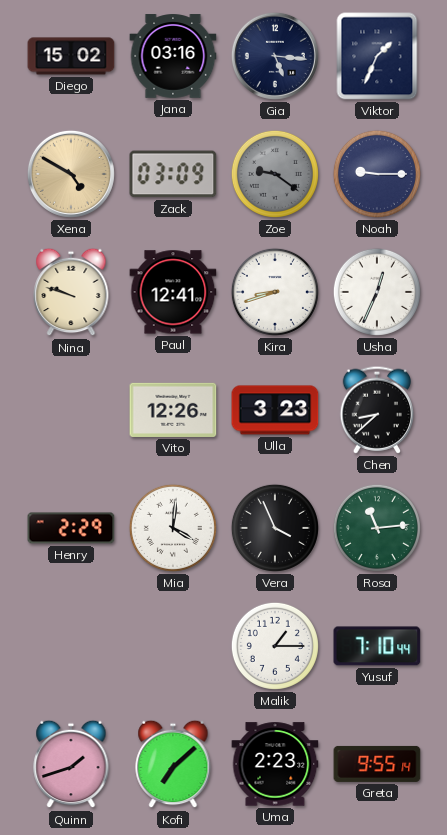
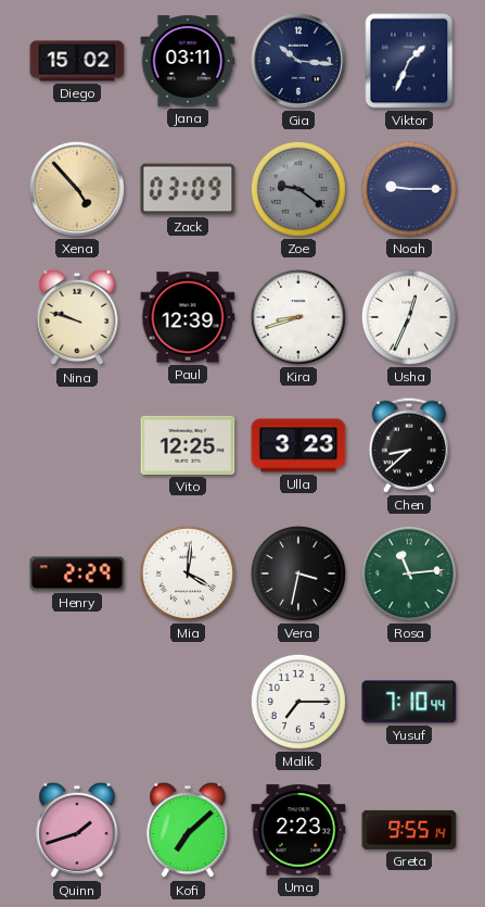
Jana: 03:16 -> 03:11
Gia: 5:16 -> 10:16
Xena: 4:50 -> 4:53
Paul: 12:41 -> 12:39
Vito: 12:26 -> 12:25
Vera: 3:56 -> 3:32
Malik: 1:15 -> 7:15
